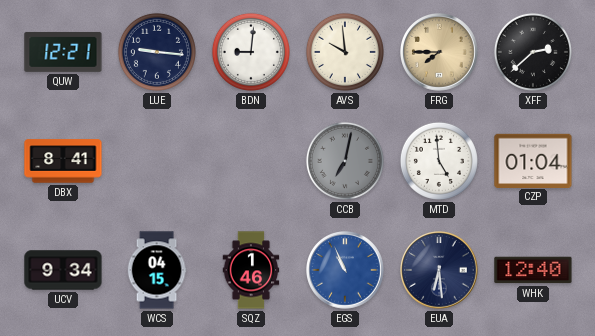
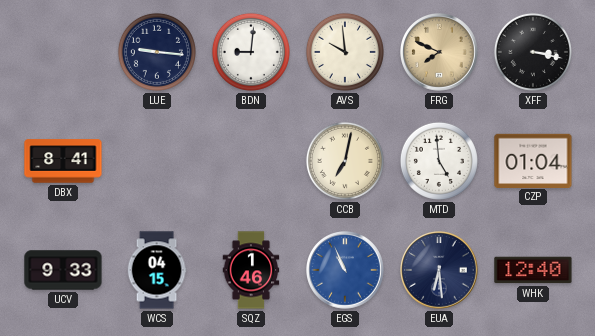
QUW: 12:21 -> none
FRG: 7:45 -> 7:49
XFF: 2:38 -> 3:17
CCB dial: grey -> cream
UCV: 9:34 -> 9:33
